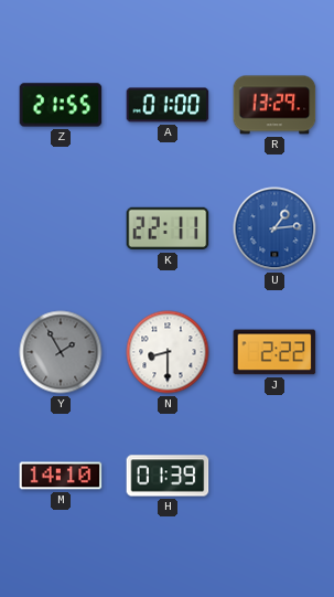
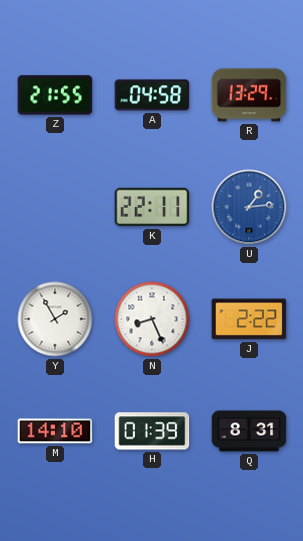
A: 01:00 -> 04:58
Y dial: grey -> white
N: 8:30 -> 8:26
Q: none -> 8:31
